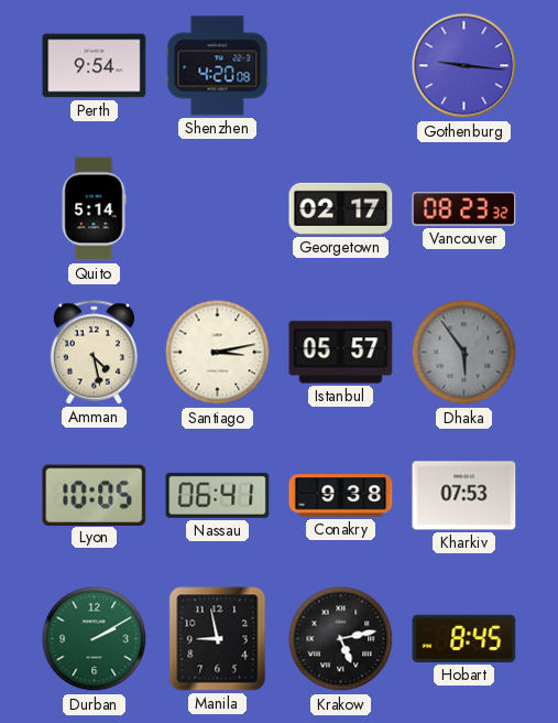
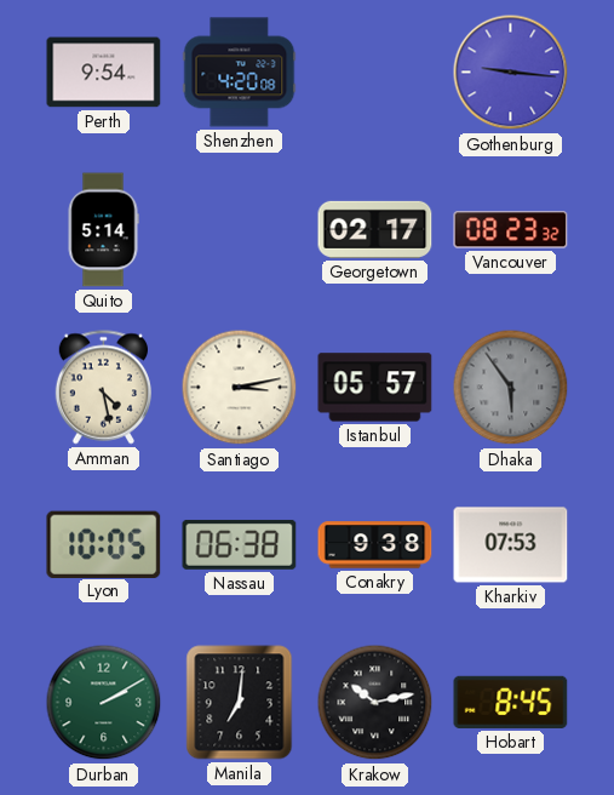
Nassau: 06:41 -> 06:38
Manila: 8:58 -> 7:01
Krakow: 5:13 -> 10:13
